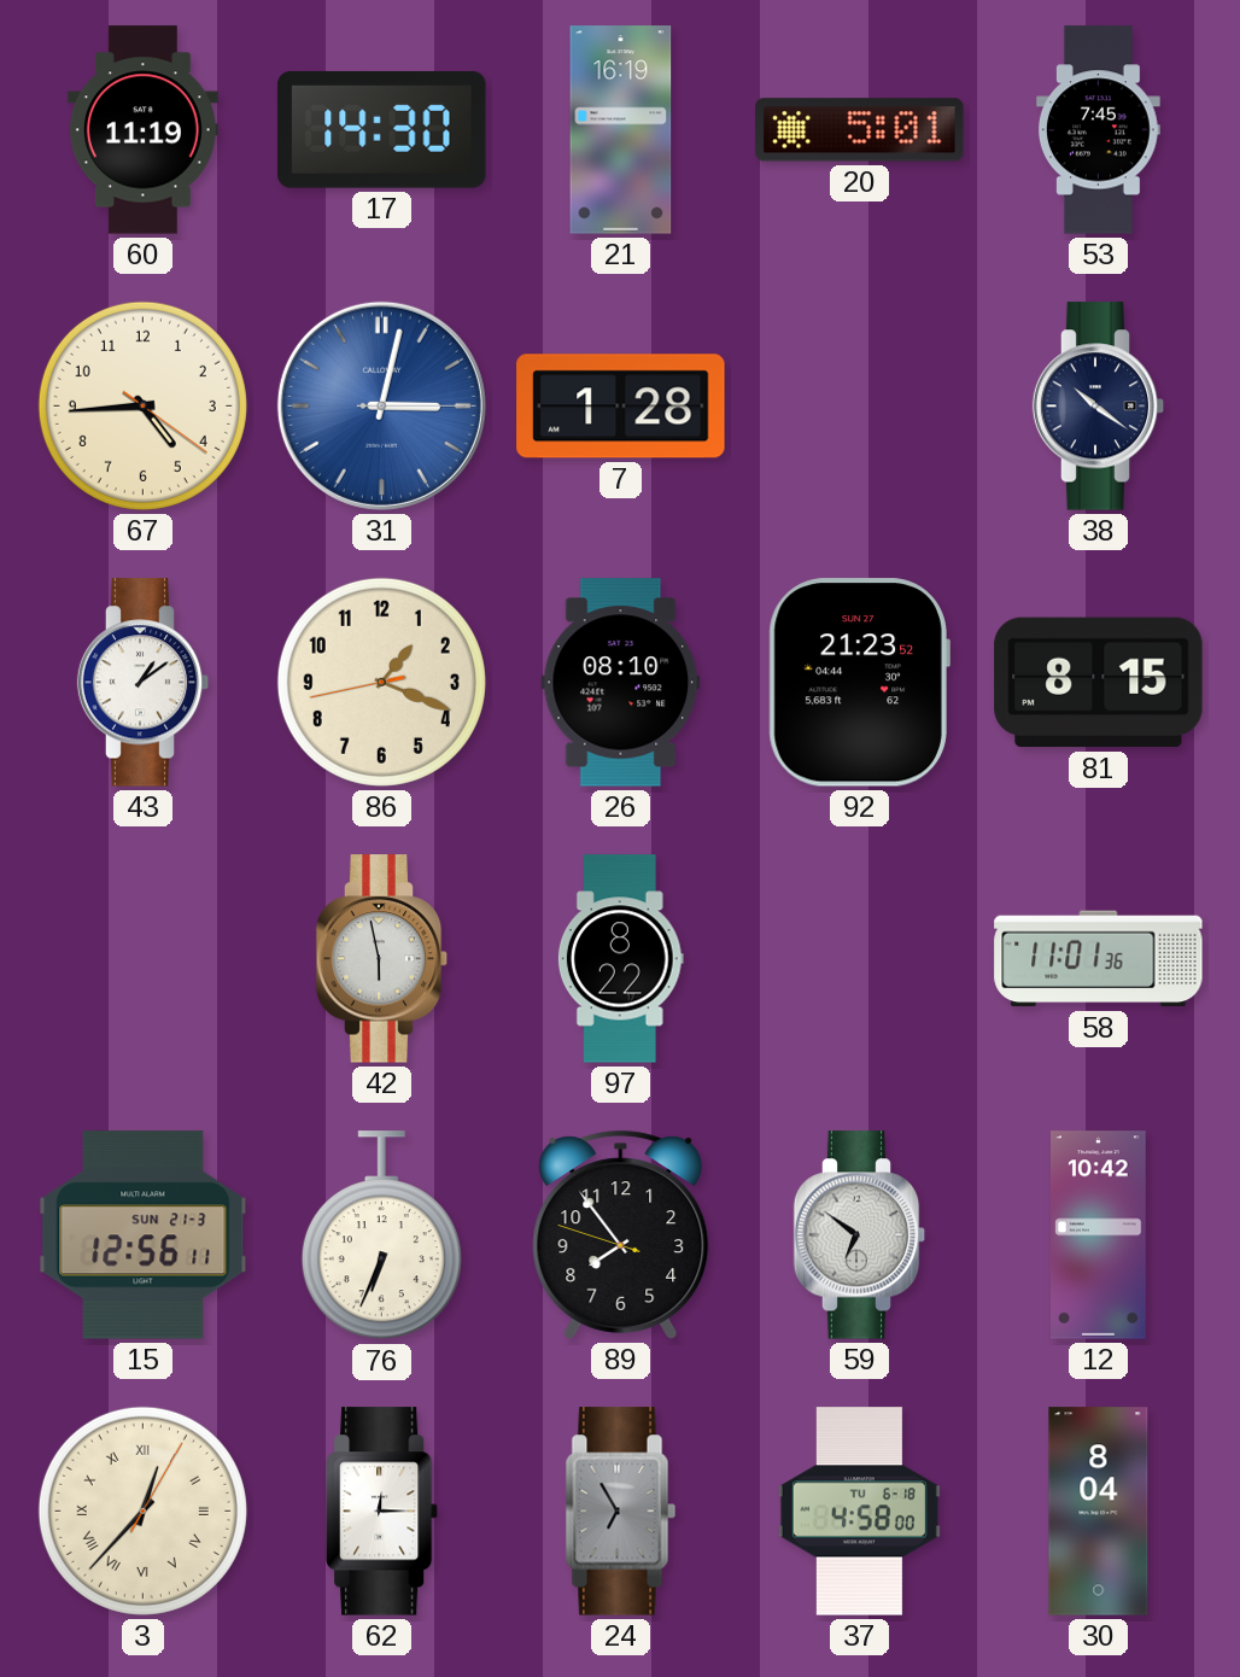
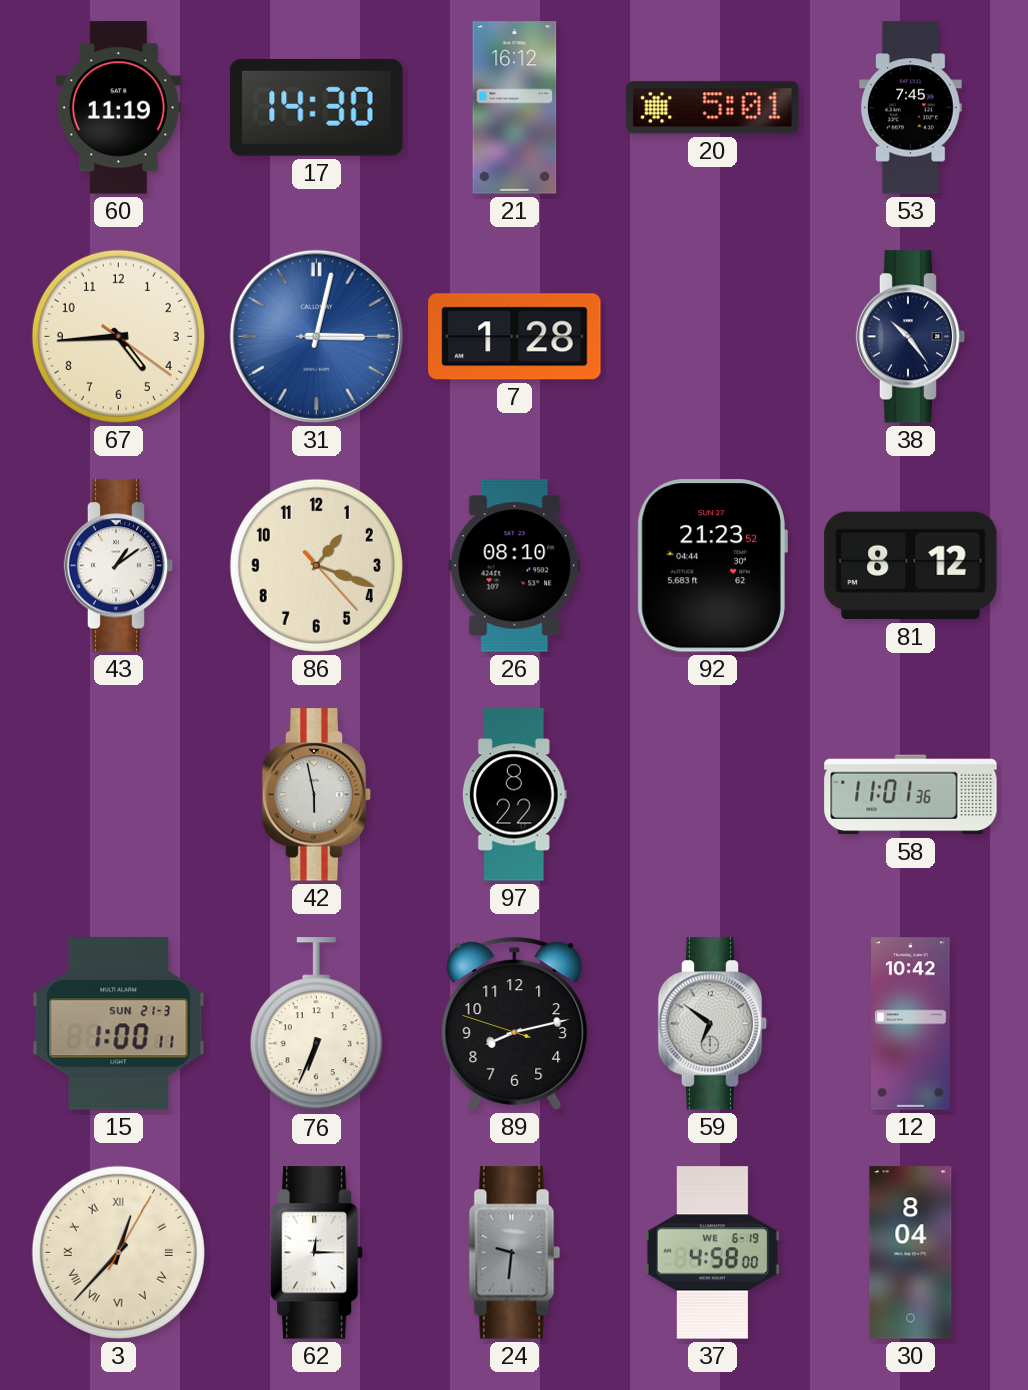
21: 16:19 -> 16:12
38: 10:21 -> 10:24
86: 1:18:43 -> 1:18:23
81: 8:15 -> 8:12
15: 12:56 -> 1:00
89: 7:53 -> 8:12
24: 6:55 -> 9:31
37 date: TU 6-18 -> WE 6-19
